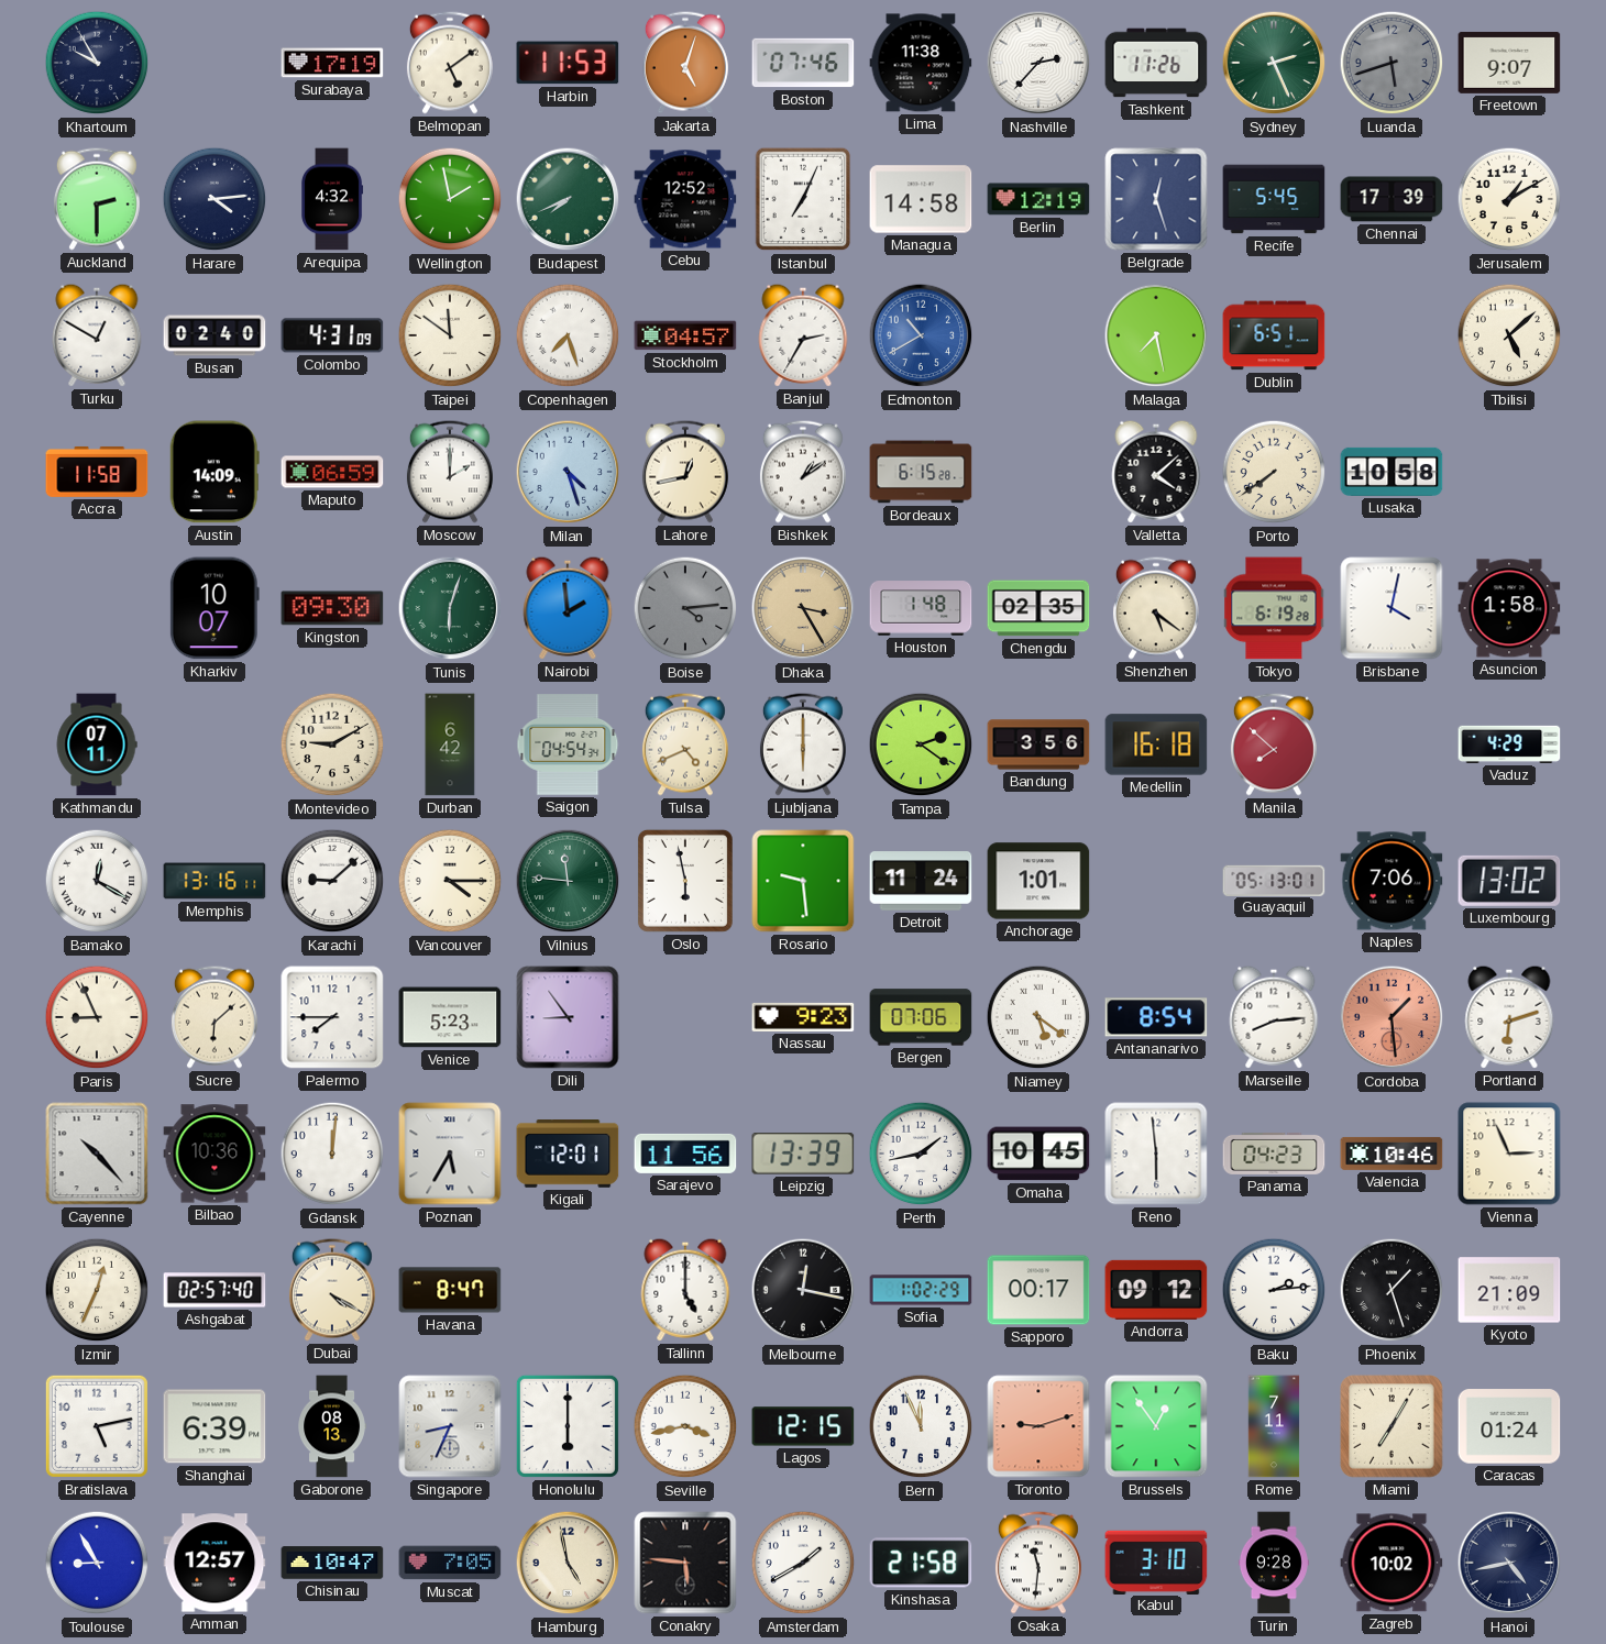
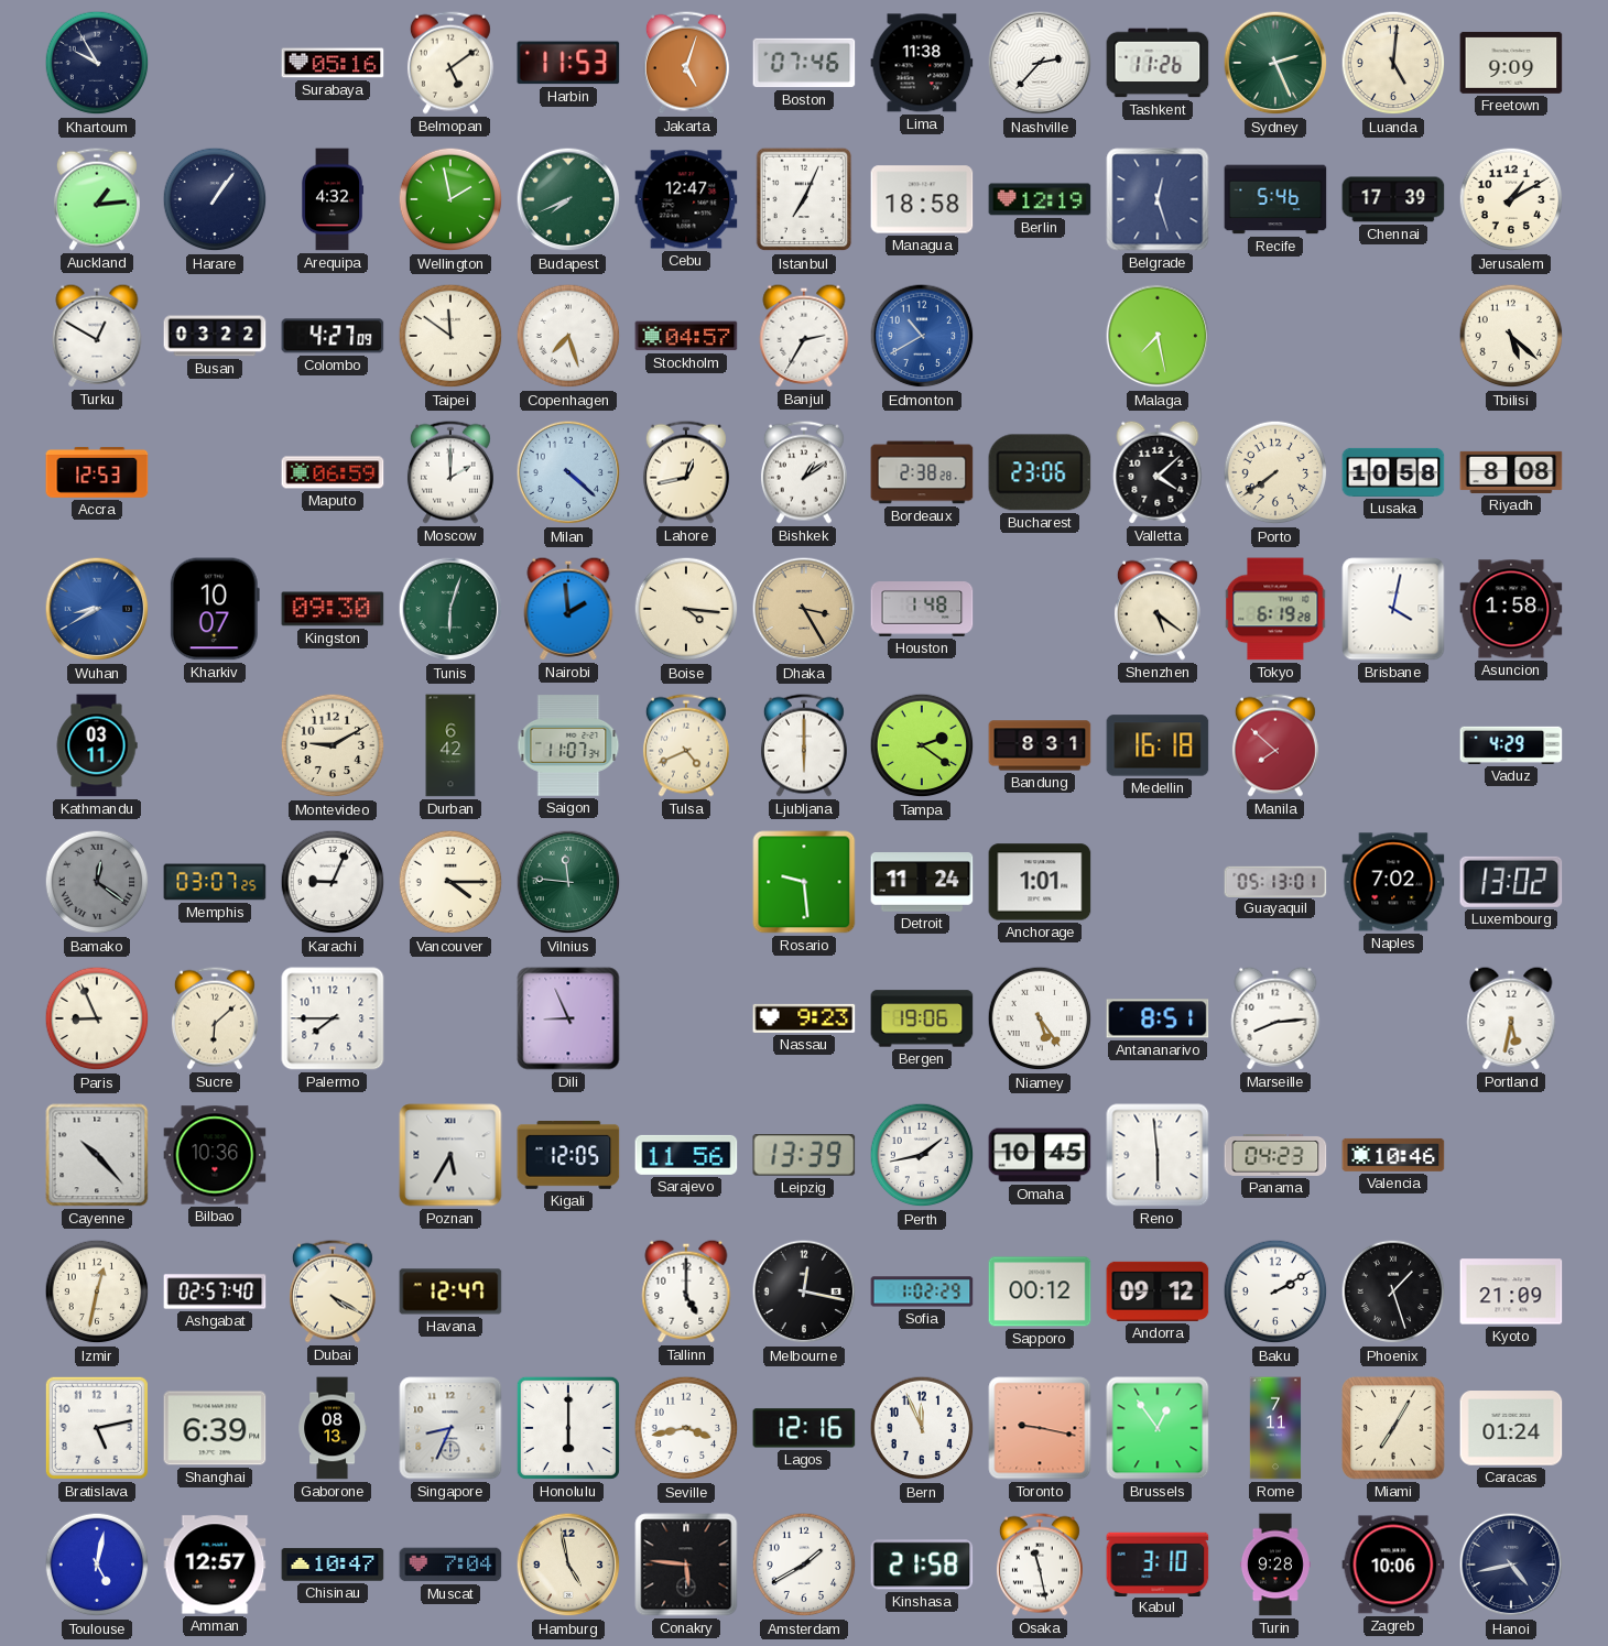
Surabaya: 17:19 -> 05:16
Luanda: 5:42 -> 5:01
Luanda dial: grey -> cream
Freetown: 9:07 -> 9:09
Auckland: 2:30 -> 1:14
Harare: 4:14 -> 1:06
Cebu: 12:52 -> 12:47
Managua: 14:58 -> 18:58
Recife: 5:45 -> 5:46
Busan: 02:40 -> 03:22
Colombo: 4:31 -> 4:27
Dublin: 6:51 -> none
Tbilisi: 5:08 -> 5:22
Accra: 11:58 -> 12:53
Austin: 14:09 -> none
Milan: 4:27 -> 4:22
Bordeaux: 6:15 -> 2:38
Bucharest: none -> 23:06
Riyadh: none -> 8:08
Wuhan: none -> 8:40
Boise: 4:14 -> 4:16
Boise dial: grey -> cream
Chengdu: 02:35 -> none
Kathmandu: 07:11 -> 03:11
Saigon: 04:54 -> 11:07
Bandung: 3:56 -> 8:31
Bamako: 12:20 -> 12:21
Bamako dial: white -> grey
Memphis: 13:16 -> 03:07
Karachi: 9:08 -> 9:04
Oslo: 5:58 -> none
Naples: 7:06 -> 7:02
Venice: 5:23 -> none
Dili: 8:54 -> 8:56
Bergen: 07:06 -> 19:06
Niamey: 5:21 -> 5:24
Antananarivo: 8:54 -> 8:51
Cordoba: 1:29 -> none
Portland: 6:12 -> 5:32
Gdansk: 12:01 -> none
Kigali: 12:01 -> 12:05
Vienna: 2:56 -> none
Izmir: 12:34 -> 12:32
Havana: 8:47 -> 12:47
Sapporo: 00:17 -> 00:12
Baku: 2:14 -> 2:10
Lagos: 12:15 -> 12:16
Toronto: 9:12 -> 9:17
Toulouse: 8:55 -> 5:02
Muscat: 7:05 -> 7:04
Osaka: 11:31 -> 11:28
Zagreb: 10:02 -> 10:06
